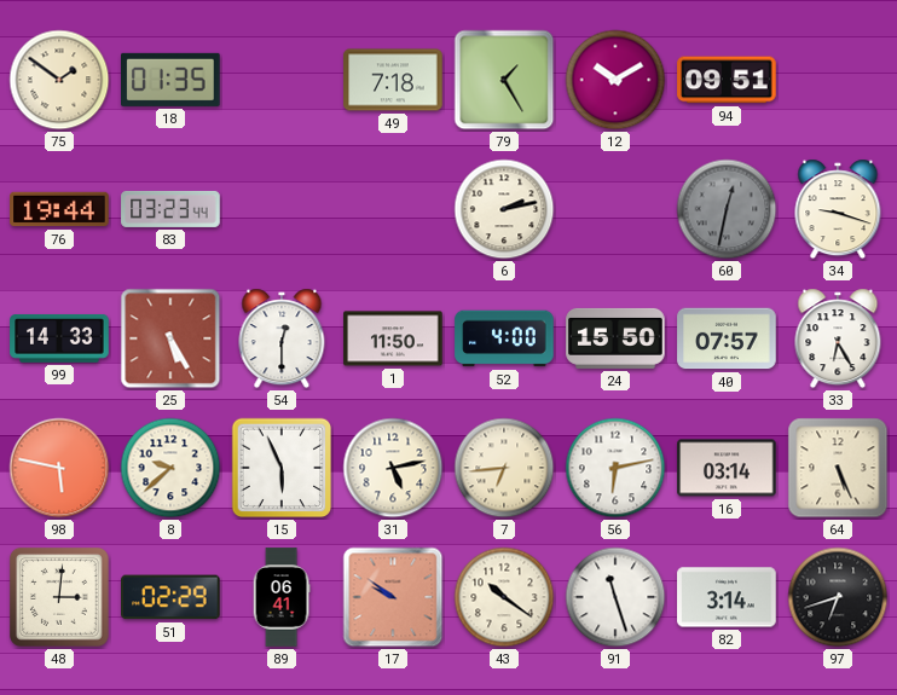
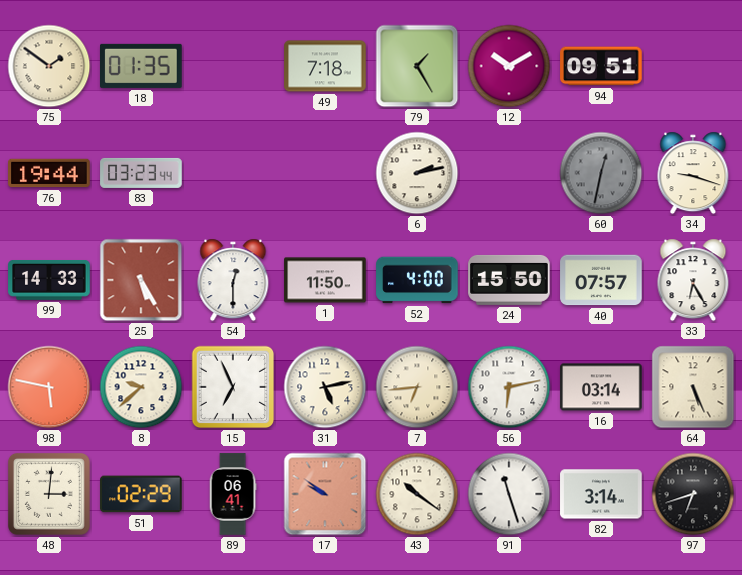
15: 5:56 -> 6:56
